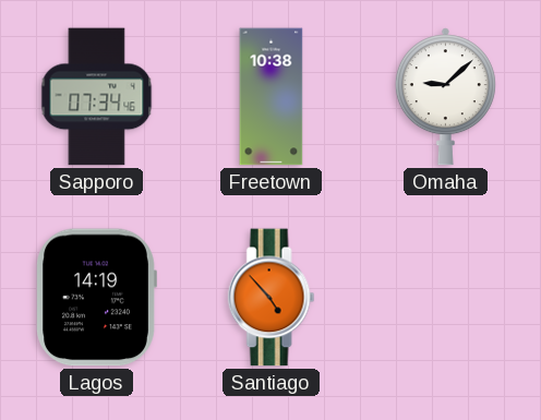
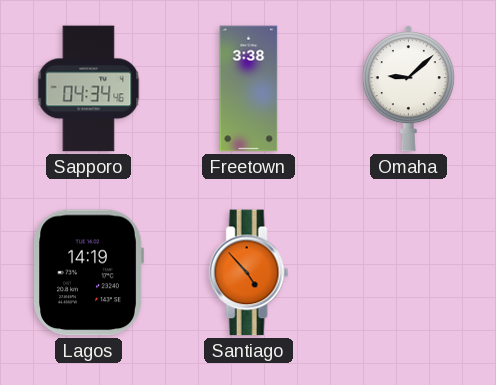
Sapporo: 07:34 -> 04:34
Freetown: 10:38 -> 3:38
